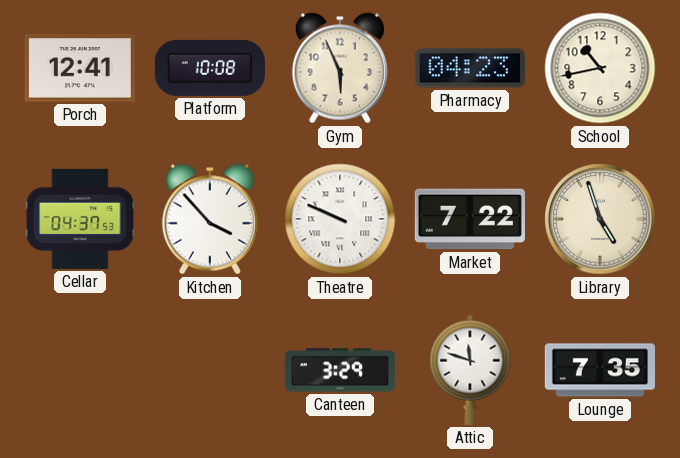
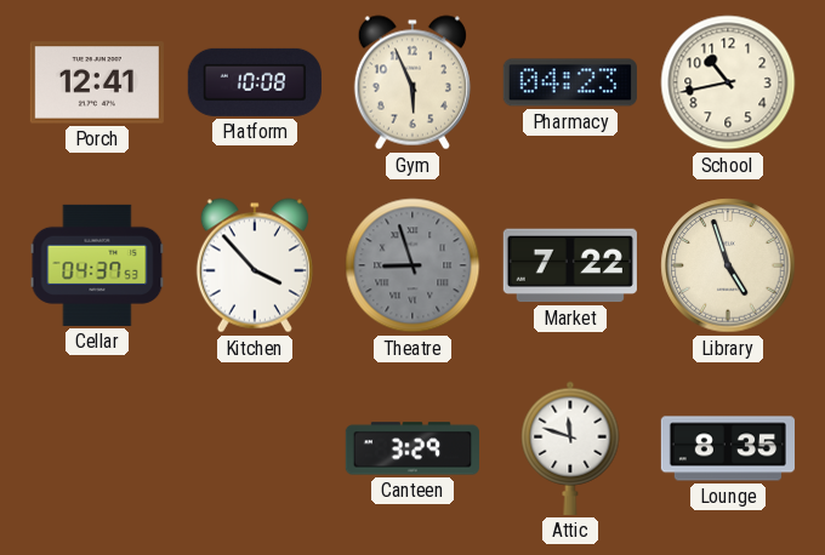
Theatre: 9:49 -> 8:57
Theatre dial: white -> grey
Lounge: 7:35 -> 8:35
